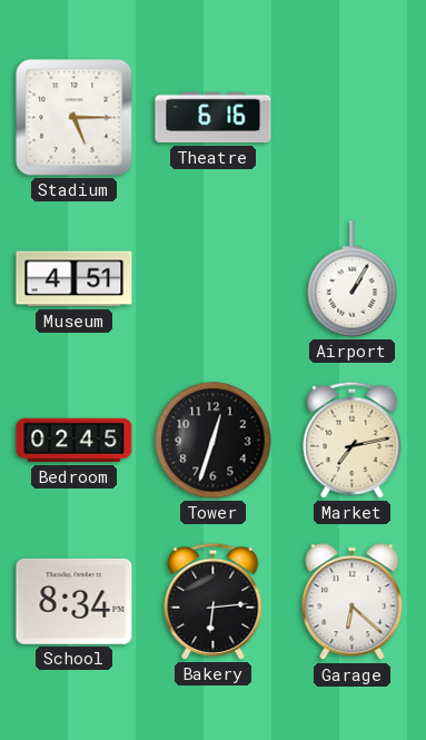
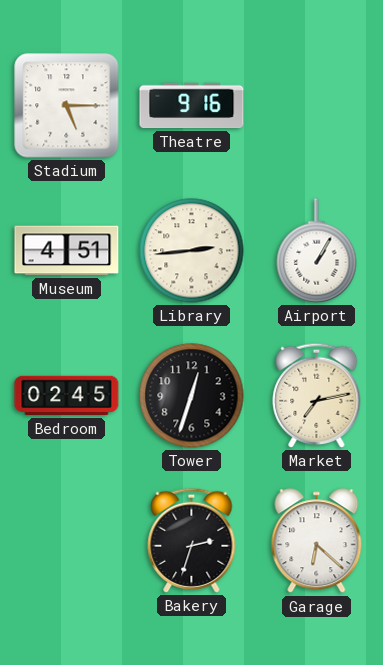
Theatre: 6:16 -> 9:16
Library: none -> 2:44
School: 8:34 -> none
Bakery: 6:14 -> 2:33
